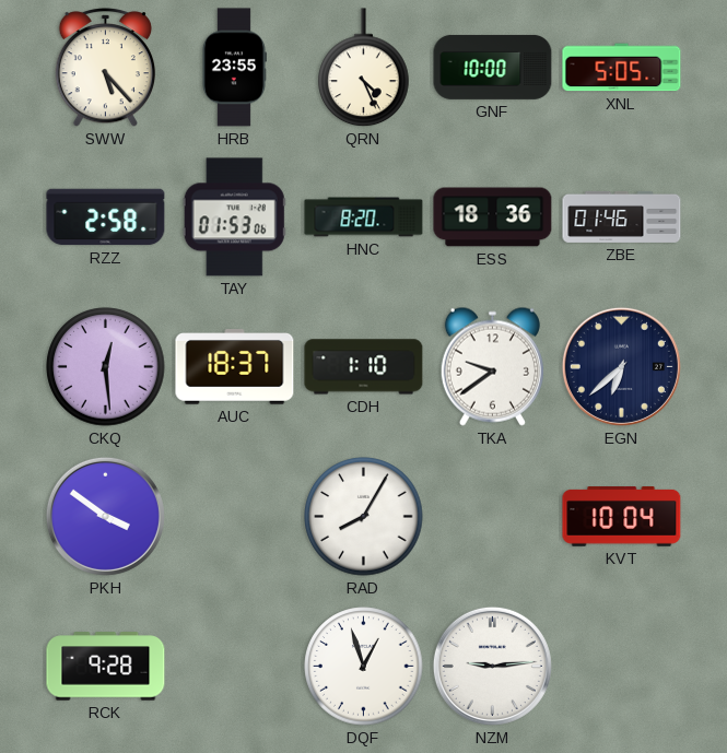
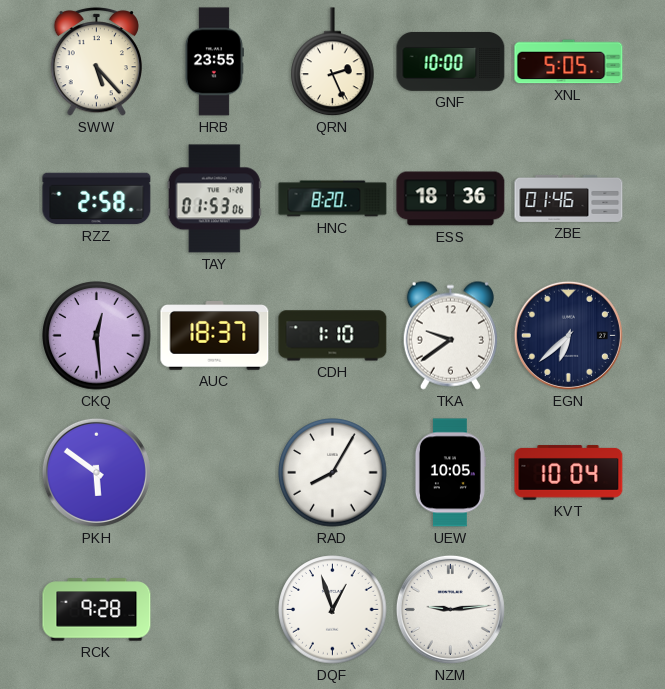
QRN: 4:26 -> 2:26
PKH: 3:51 -> 5:51
UEW: none -> 10:05
